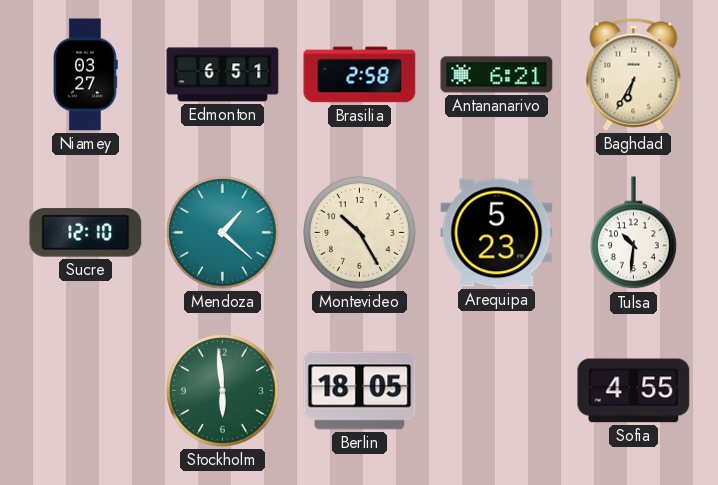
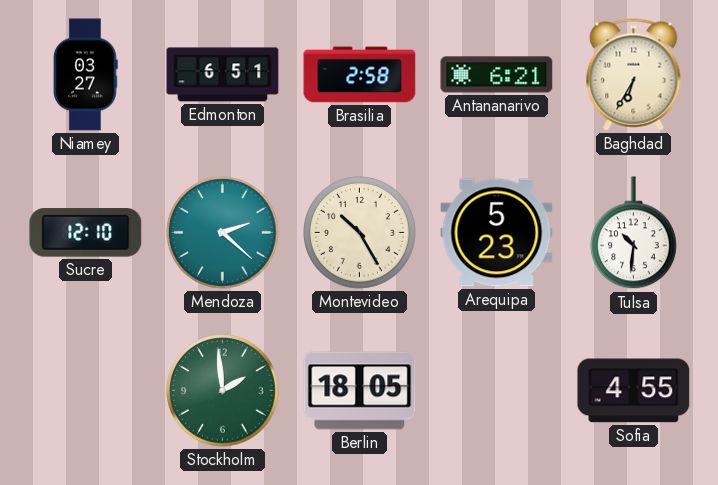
Mendoza: 1:22 -> 2:22
Stockholm: 5:59 -> 1:59
